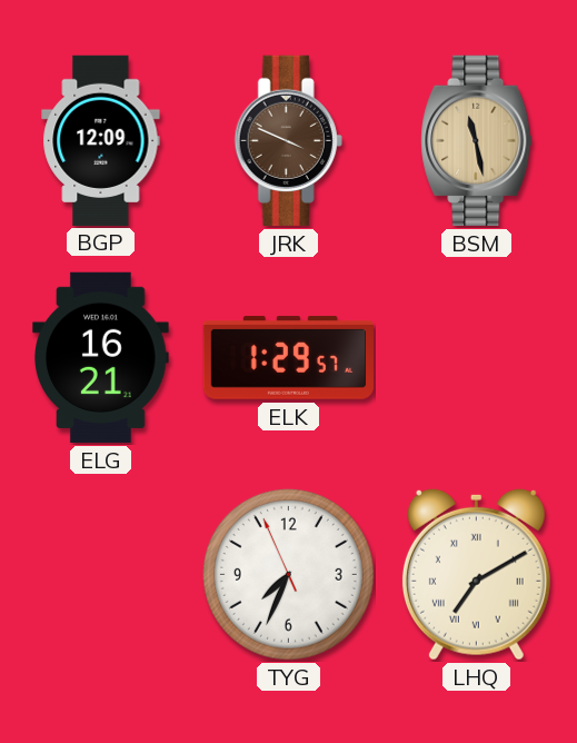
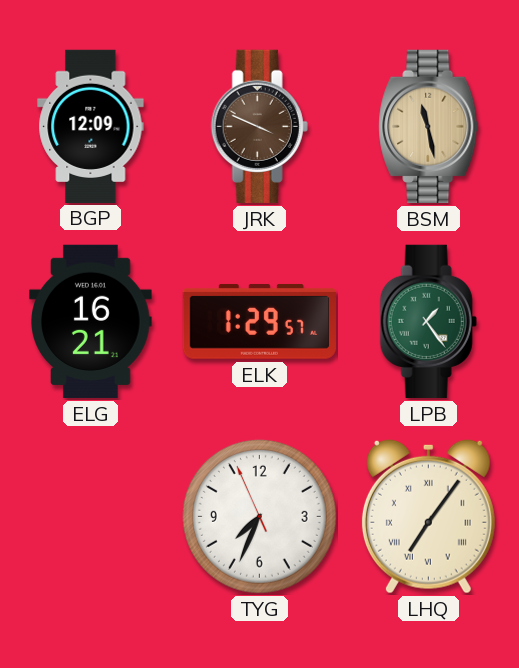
LPB: none -> 1:24
LHQ: 7:10 -> 7:06
